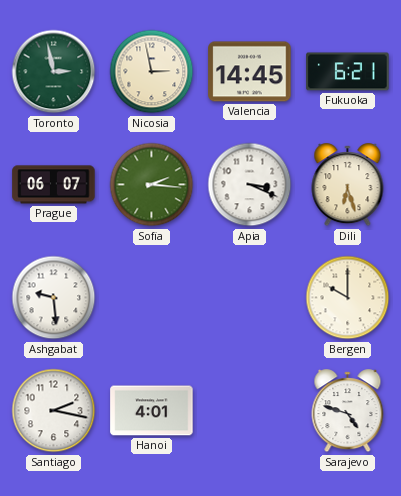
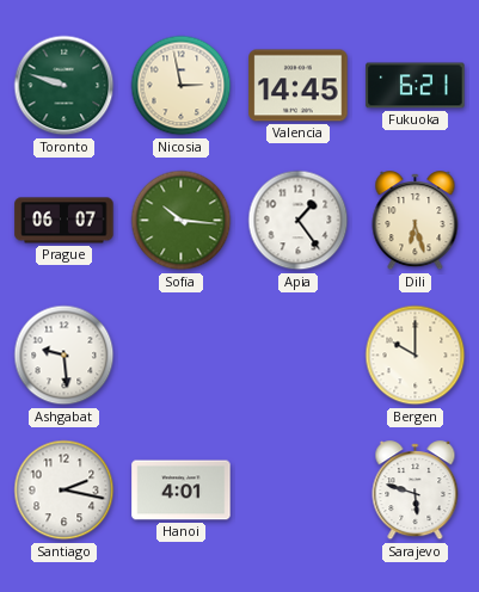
Toronto: 2:58 -> 9:48
Sofia: 2:16 -> 10:16
Apia: 3:19 -> 1:24
Sarajevo: 4:48 -> 5:48
